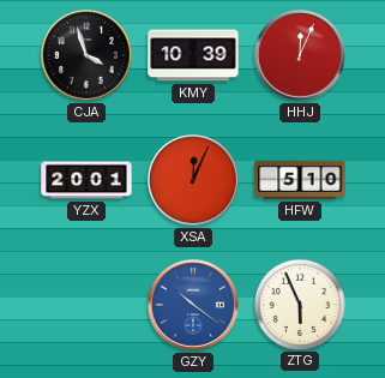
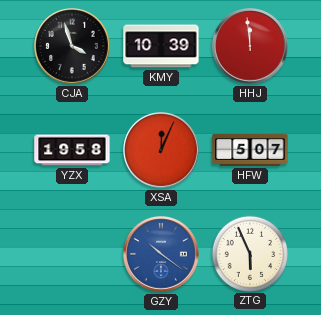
HHJ: 12:04 -> 11:59
YZX: 20:01 -> 19:58
HFW: 5:10 -> 5:07
